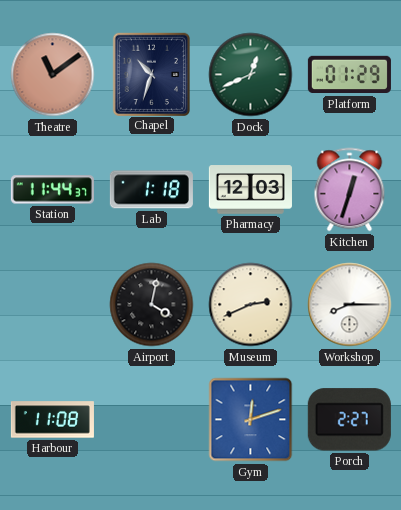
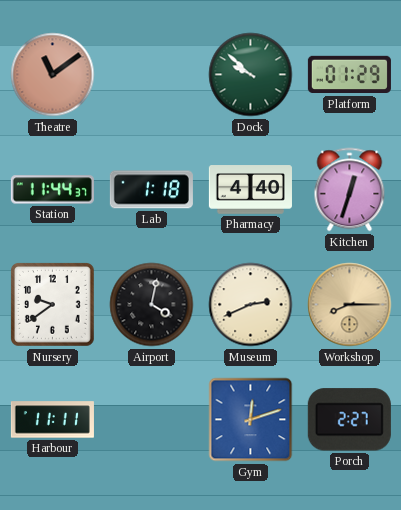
Chapel: 10:33 -> none
Dock: 12:41 -> 9:52
Pharmacy: 12:03 -> 4:40
Nursery: none -> 9:39
Workshop dial: white -> champagne
Harbour: 11:08 -> 11:11
